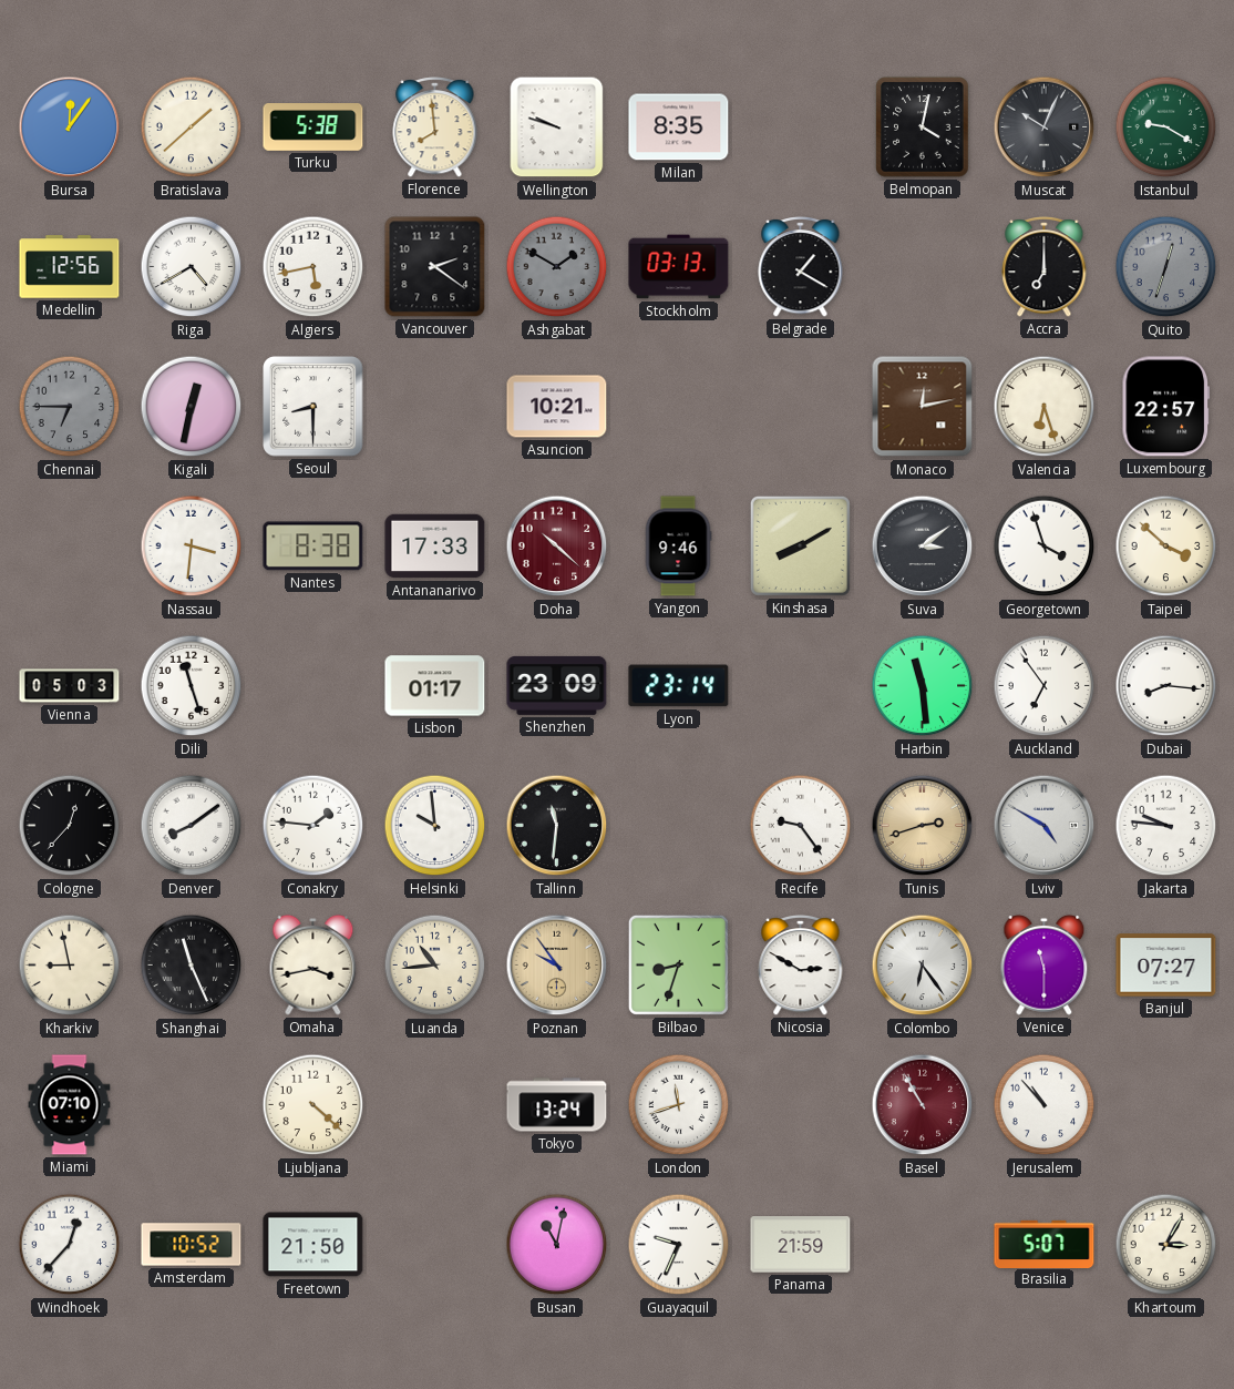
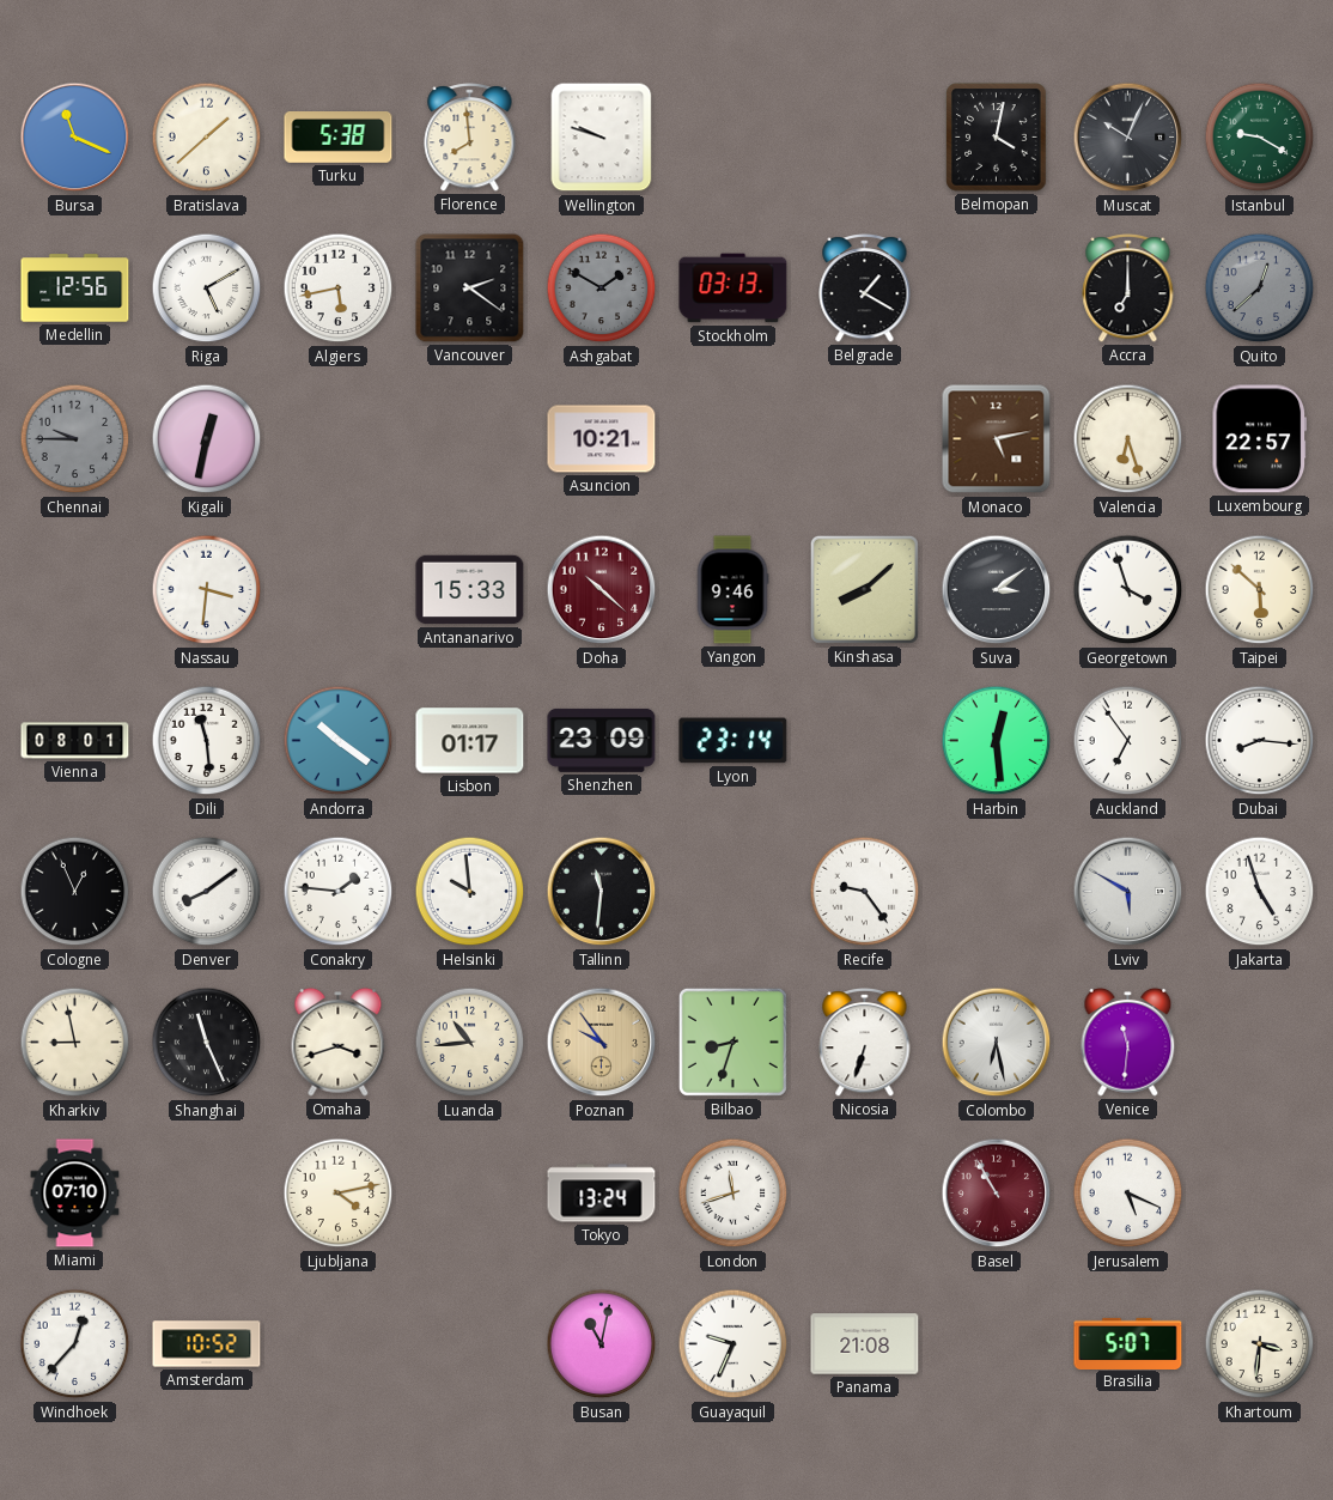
Bursa: 12:06 -> 11:19
Milan: 8:35 -> none
Riga: 4:40 -> 5:10
Quito: 12:33 -> 12:38
Chennai: 6:45 -> 9:45
Seoul: 8:30 -> none
Monaco: 12:13 -> 5:13
Nantes: 8:38 -> none
Antananarivo: 17:33 -> 15:33
Kinshasa: 8:10 -> 8:08
Taipei: 3:52 -> 5:52
Vienna: 05:03 -> 08:01
Dili: 11:27 -> 11:29
Andorra: none -> 10:21
Harbin: 11:29 -> 12:29
Cologne: 12:37 -> 12:56
Tunis: 2:42 -> none
Lviv: 4:50 -> 5:50
Jakarta: 9:46 -> 4:57
Omaha: 3:43 -> 3:42
Nicosia: 2:50 -> 6:33
Colombo: 6:24 -> 6:28
Venice: 11:30 -> 11:31
Banjul: 07:27 -> none
Ljubljana: 4:22 -> 4:13
Jerusalem: 10:53 -> 5:19
Freetown: 21:50 -> none
Panama: 21:59 -> 21:08
Khartoum: 3:05 -> 3:31
